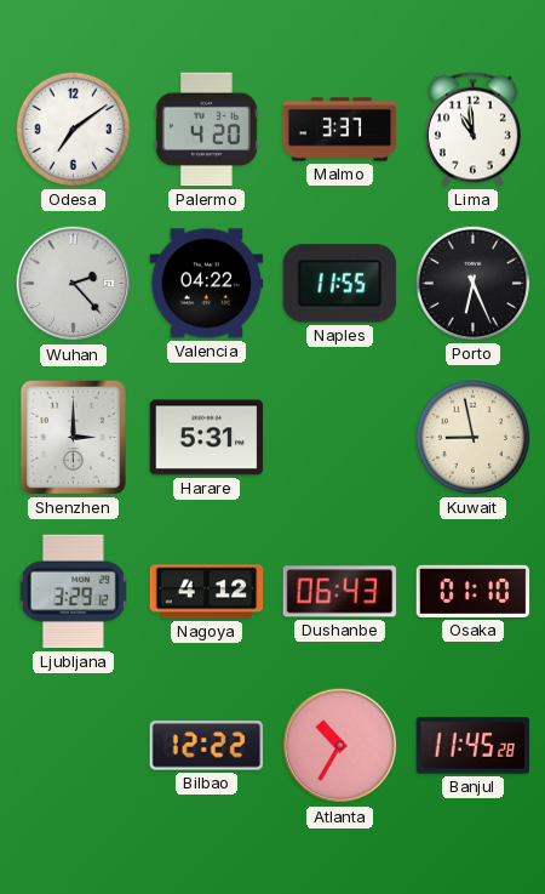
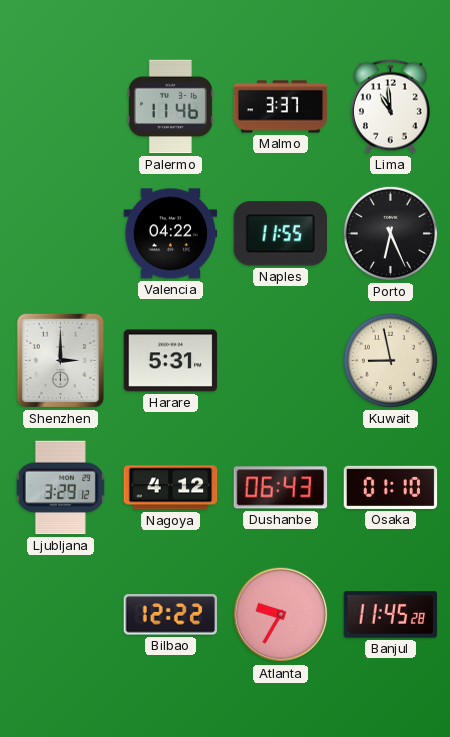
Odesa: 7:09 -> none
Palermo: 4:20 -> 11:46
Wuhan: 2:23 -> none
Atlanta: 10:35 -> 9:35
